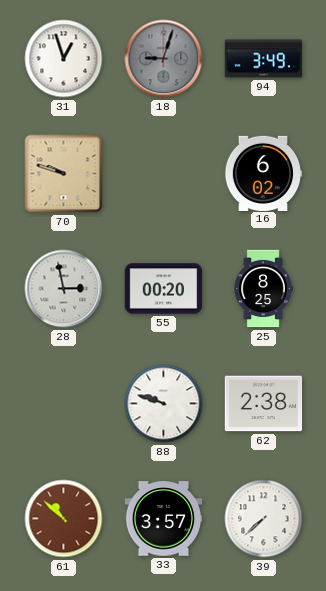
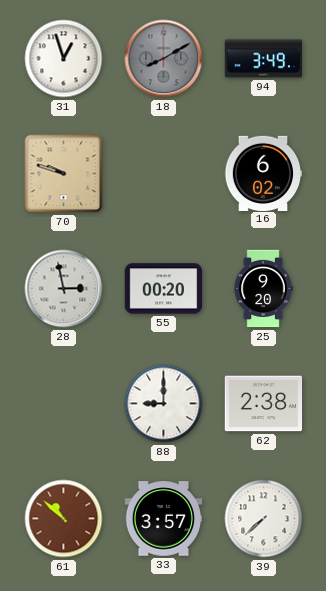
18: 9:03 -> 8:10
25: 8:25 -> 9:20
88: 9:48 -> 9:00
